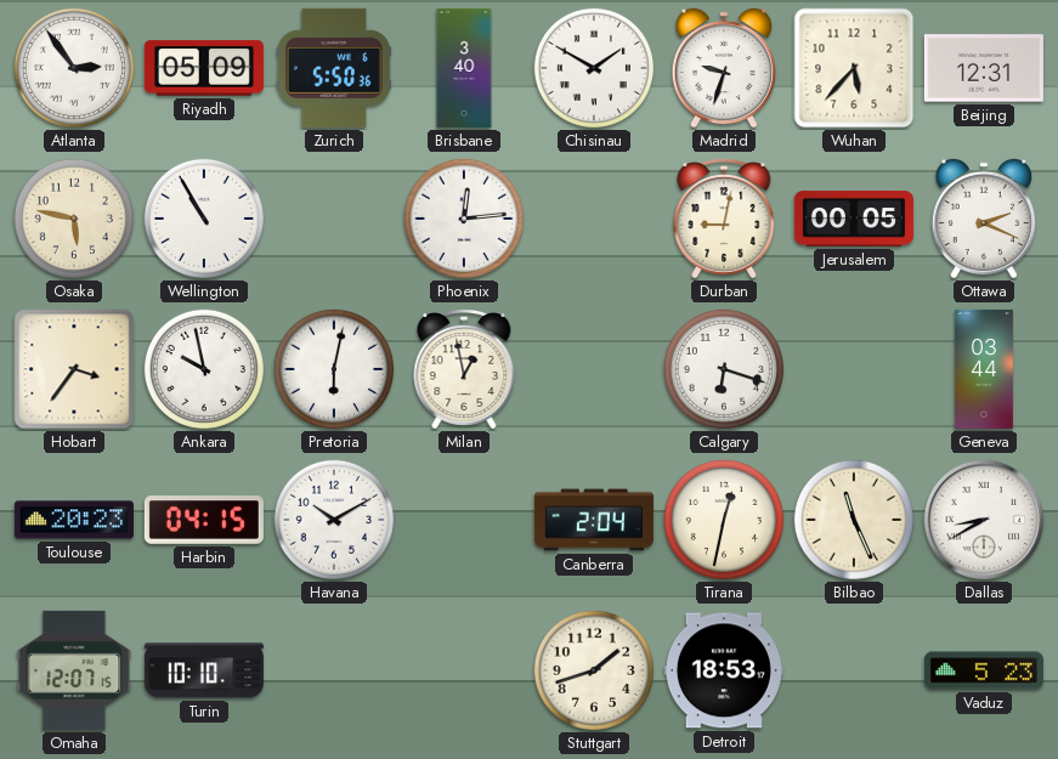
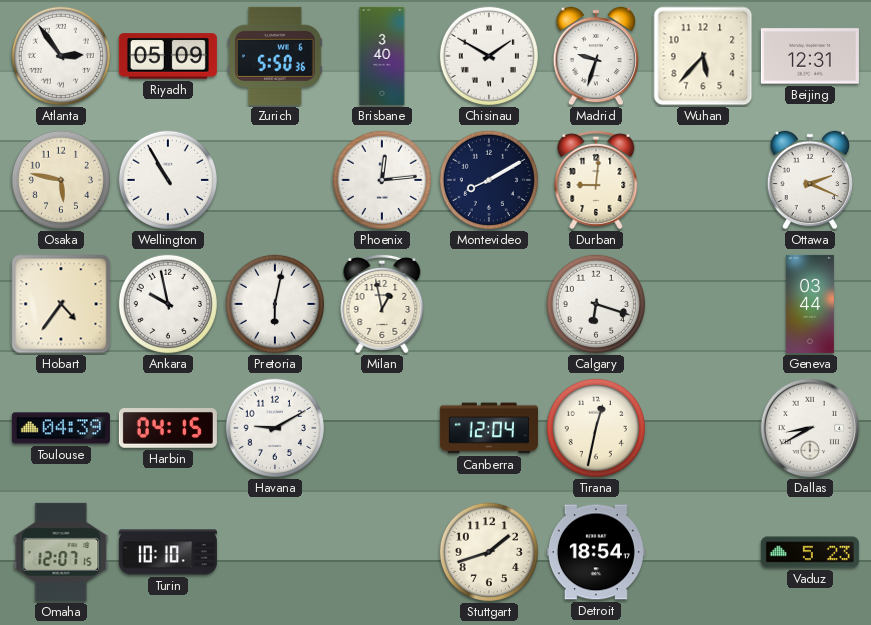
Montevideo: none -> 8:10
Durban: 9:02 -> 9:01
Jerusalem: 00:05 -> none
Hobart: 3:36 -> 4:36
Toulouse: 20:23 -> 04:39
Havana: 10:10 -> 9:10
Canberra: 2:04 -> 12:04
Bilbao: 11:26 -> none
Detroit: 18:53 -> 18:54
